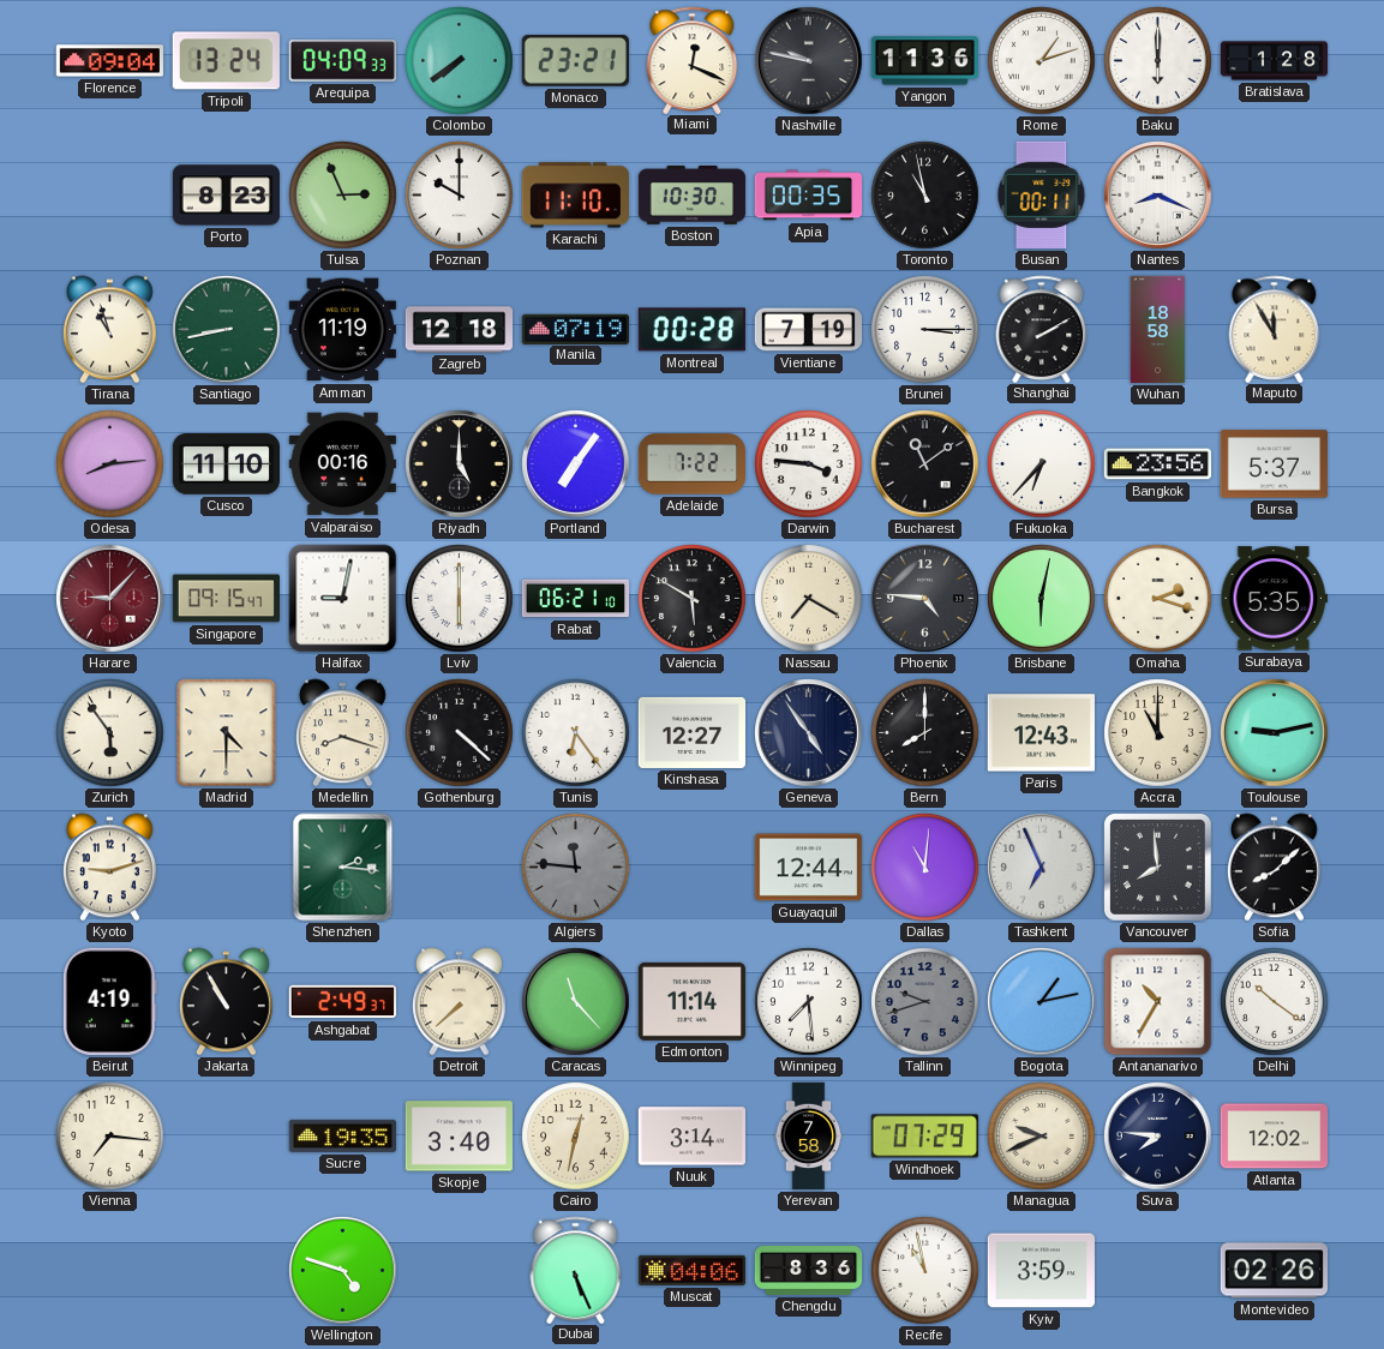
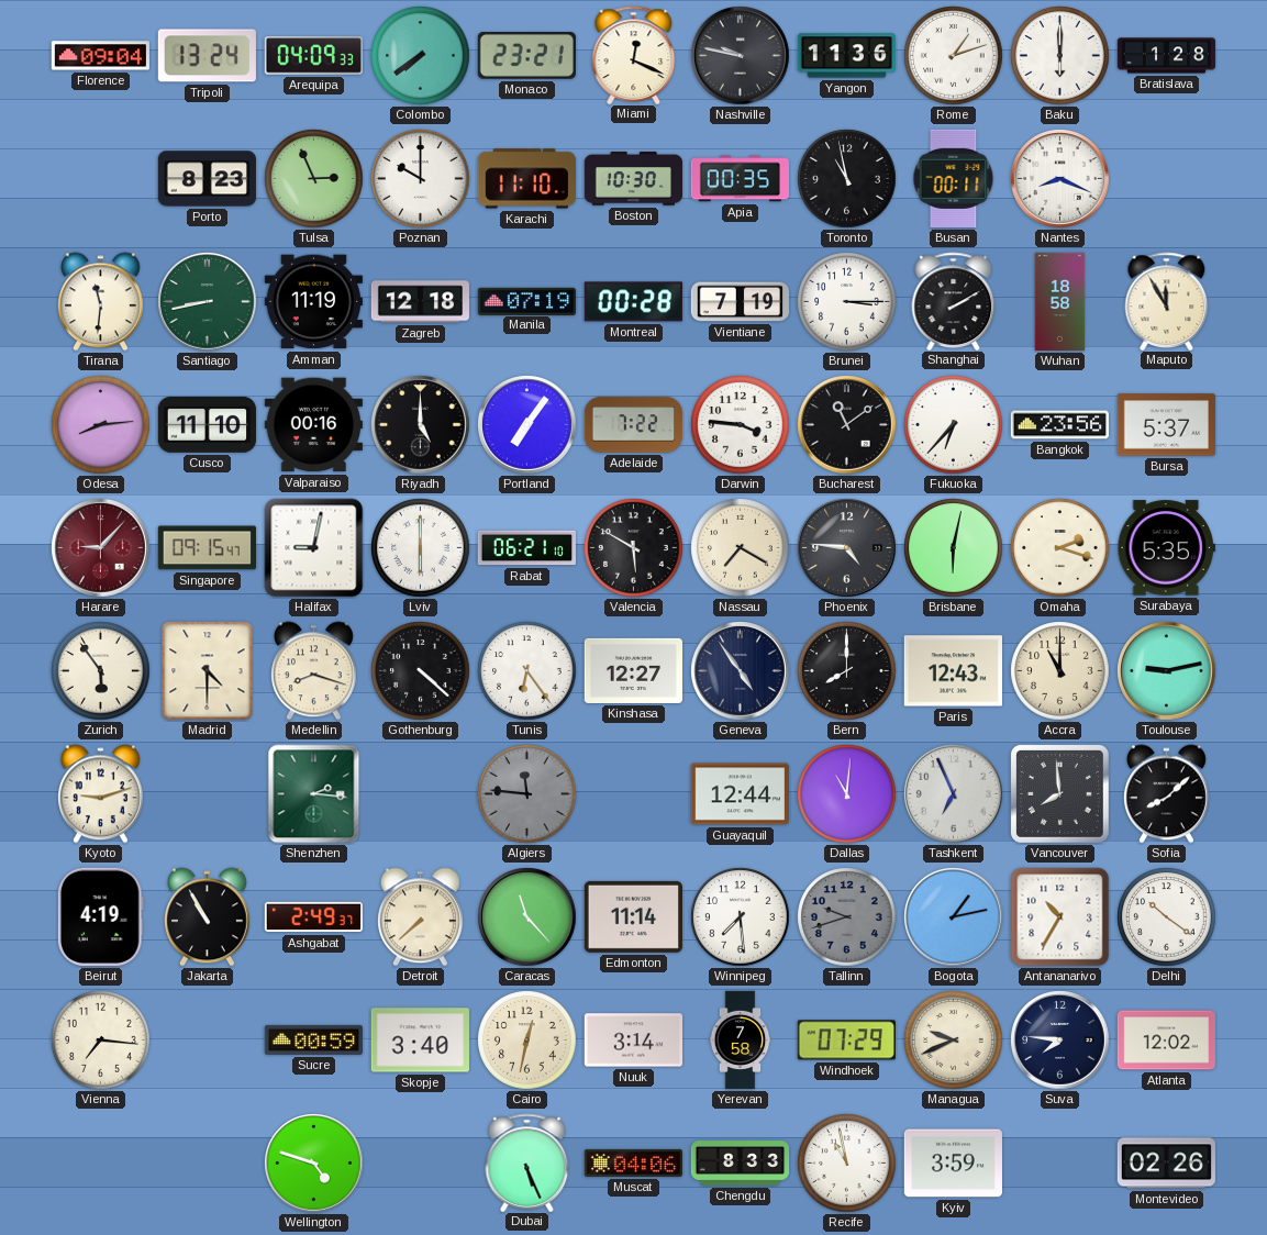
Tirana: 10:57 -> 11:31
Sucre: 19:35 -> 00:59
Chengdu: 8:36 -> 8:33
